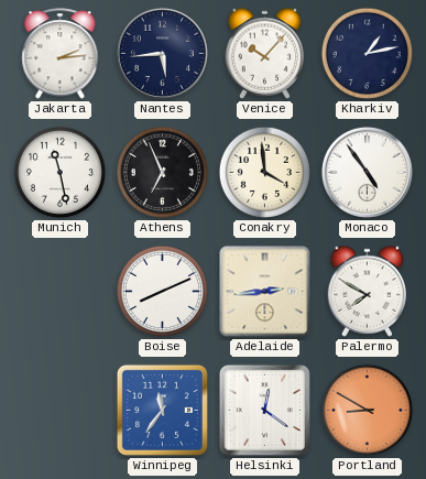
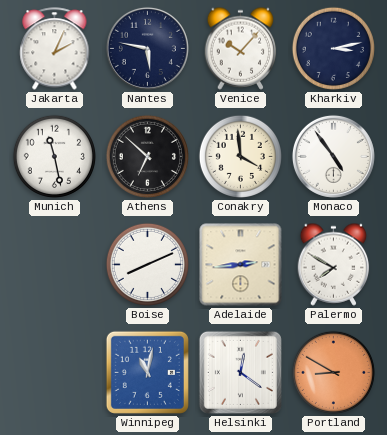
Jakarta: 2:14 -> 2:04
Nantes: 5:44 -> 5:47
Kharkiv: 1:13 -> 3:13
Athens: 6:56 -> 6:52
Winnipeg: 11:36 -> 11:02
